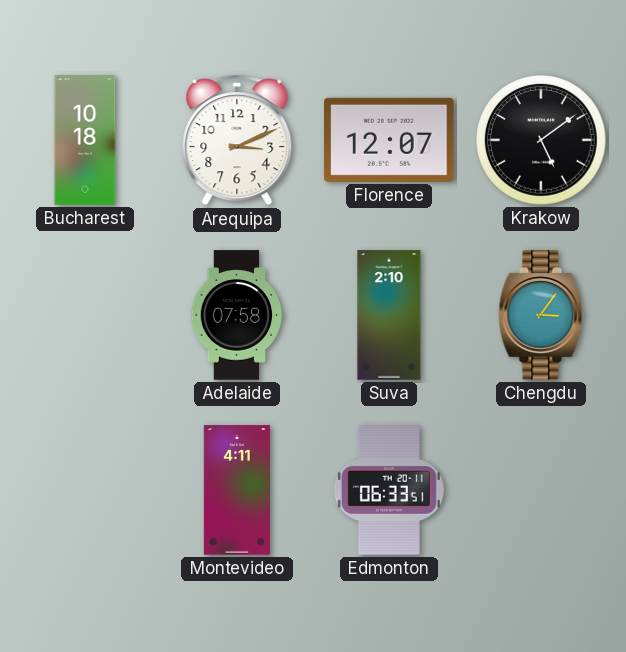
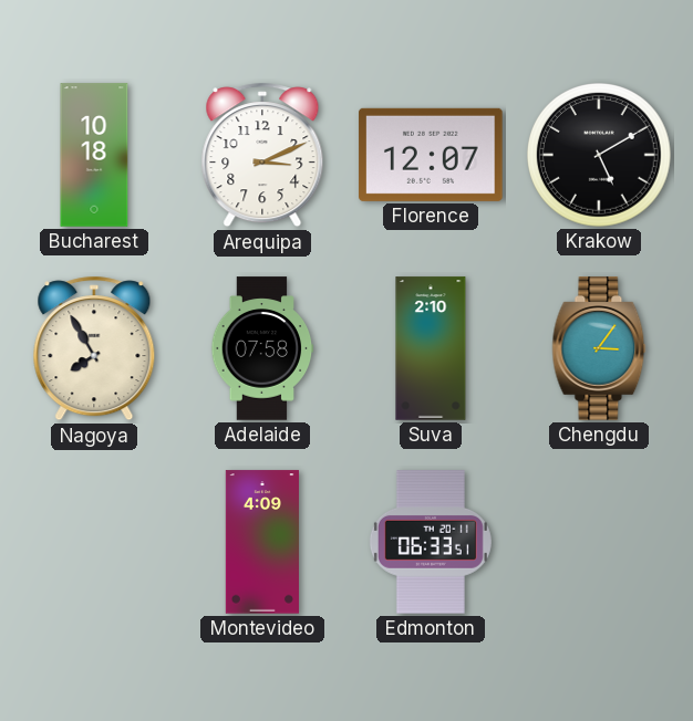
Krakow: 5:09 -> 5:10
Nagoya: none -> 7:55
Montevideo: 4:11 -> 4:09
